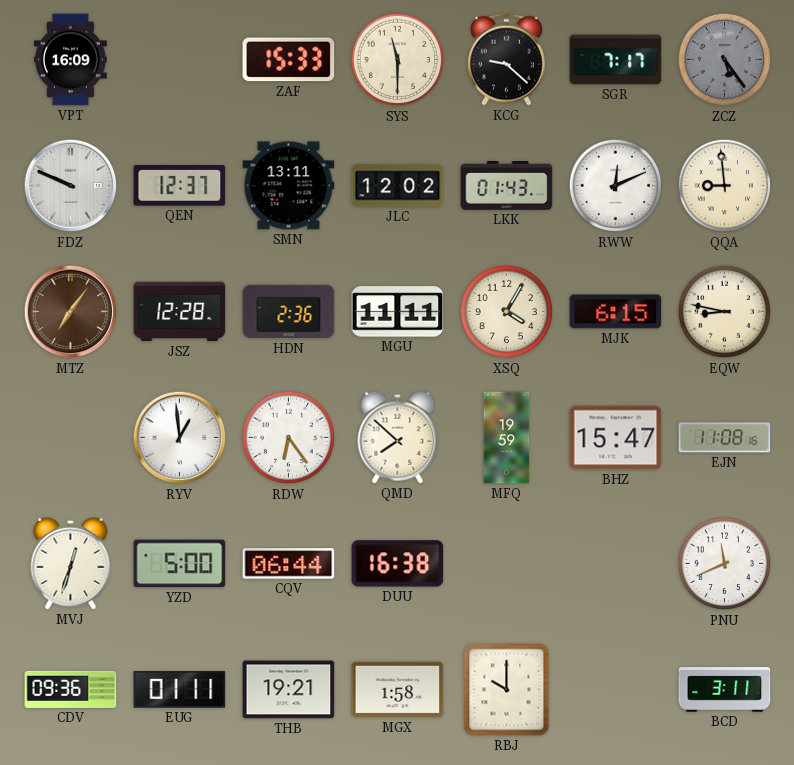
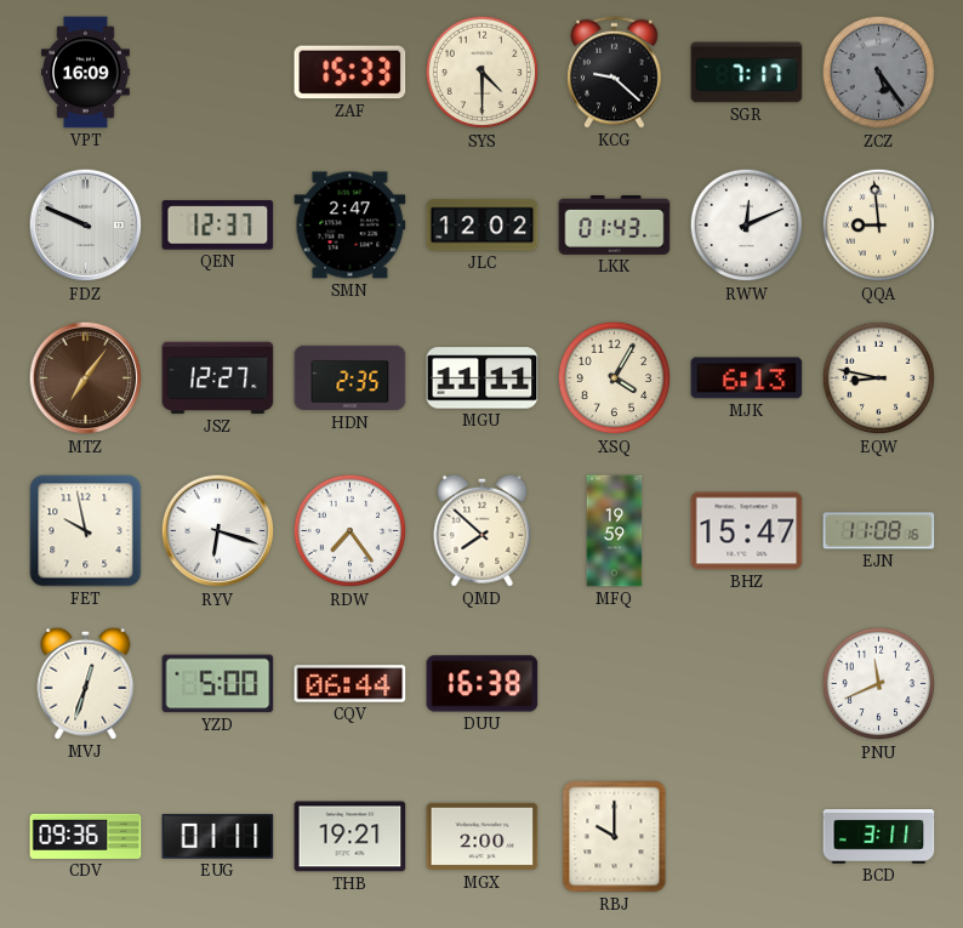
SYS: 11:30 -> 4:30
SMN: 13:11 -> 2:47
JSZ: 12:28 -> 12:27
HDN: 2:36 -> 2:35
MJK: 6:15 -> 6:13
FET: none -> 9:58
RYV: 12:59 -> 6:18
RDW: 6:24 -> 7:24
MGX: 1:58 -> 2:00
